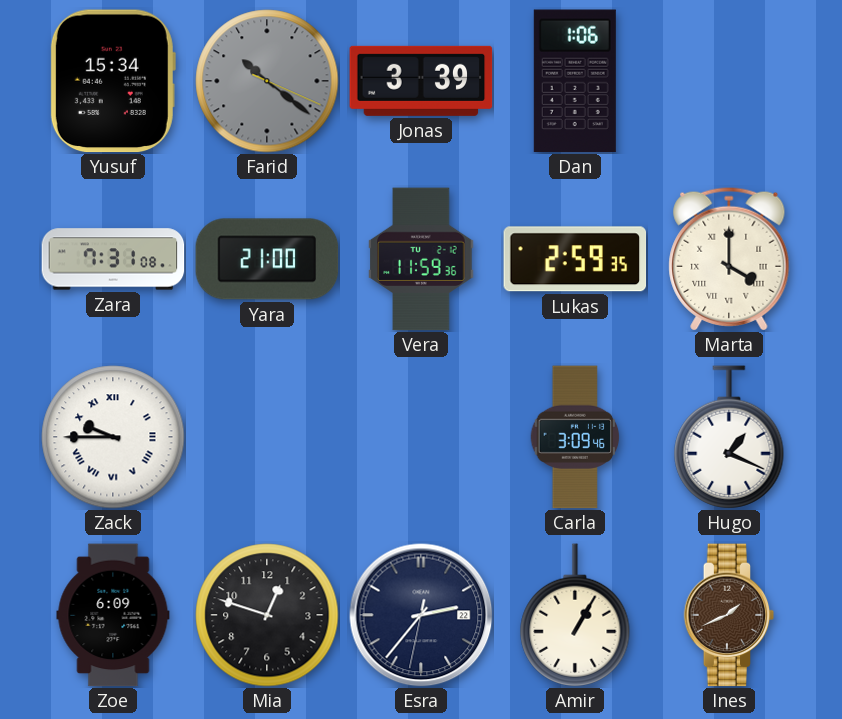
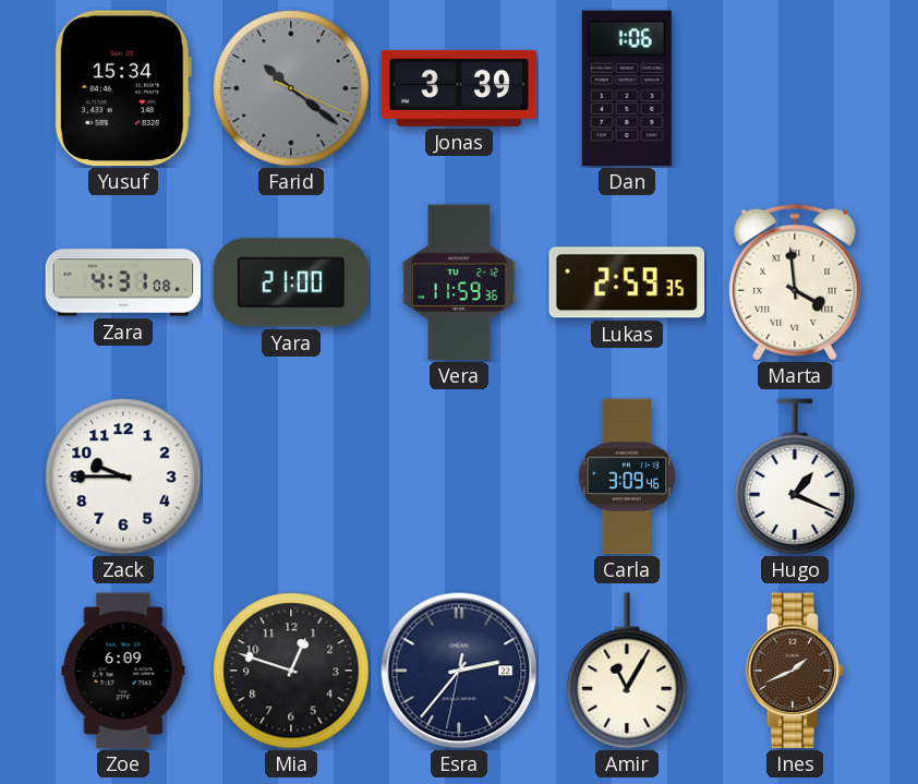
Zara: 7:31 -> 4:31
Marta: 4:00 -> 3:59
Zack numerals: Roman -> Arabic
Amir: 1:05 -> 11:05
